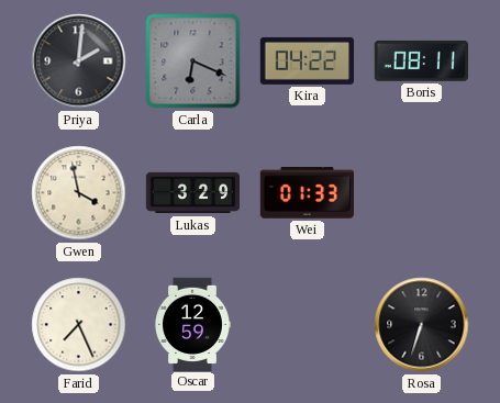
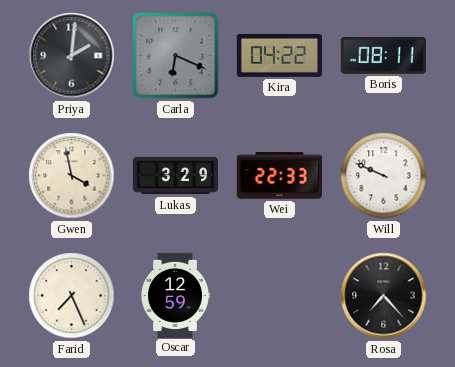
Wei: 01:33 -> 22:33
Will: none -> 9:49
Rosa: 6:33 -> 7:23
